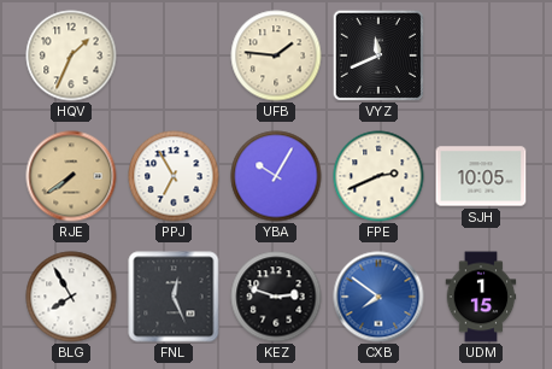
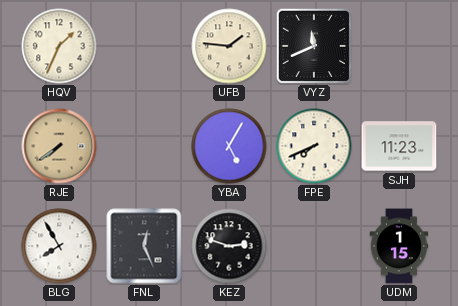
PPJ: 6:55 -> none
YBA: 10:05 -> 5:05
FPE: 2:41 -> 7:41
SJH: 10:05 -> 11:23
CXB: 7:51 -> none
